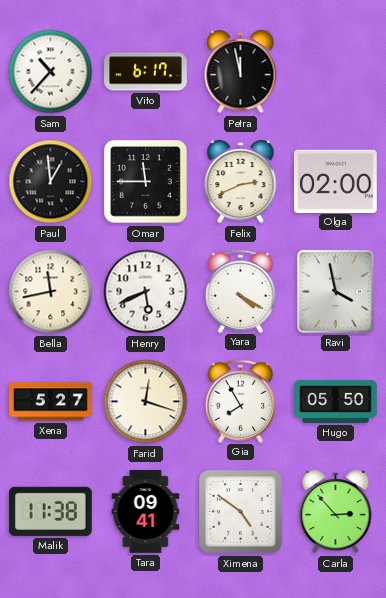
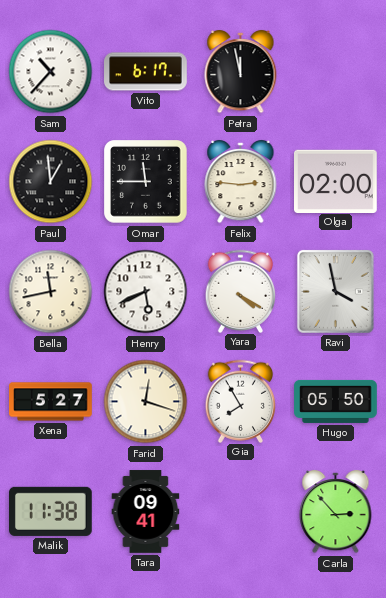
Felix: 2:41 -> 2:46
Ximena: 4:51 -> none
